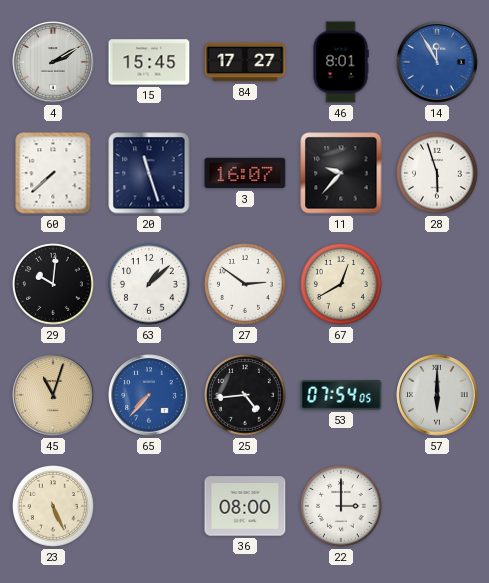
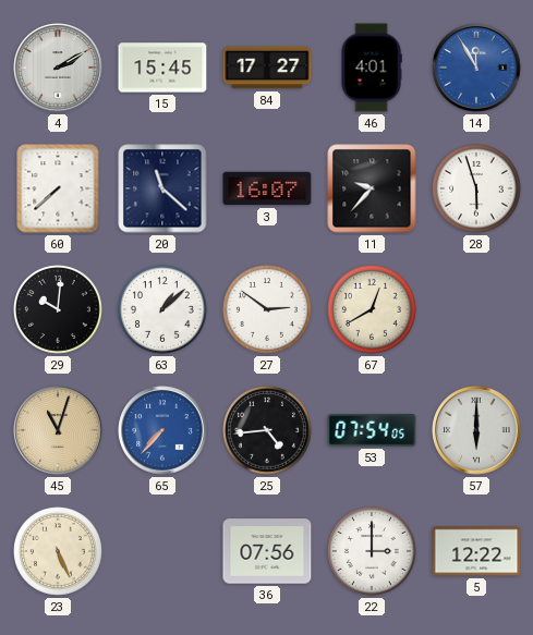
46: 8:01 -> 4:01
20: 11:27 -> 11:22
36: 08:00 -> 07:56
5: none -> 12:22
